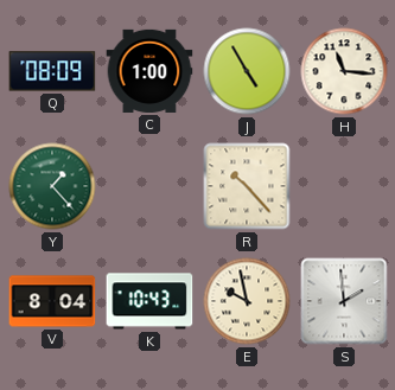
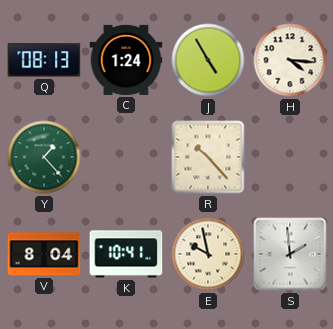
Q: 08:09 -> 08:13
C: 1:00 -> 1:24
H: 11:16 -> 4:16
K: 10:43 -> 10:41
